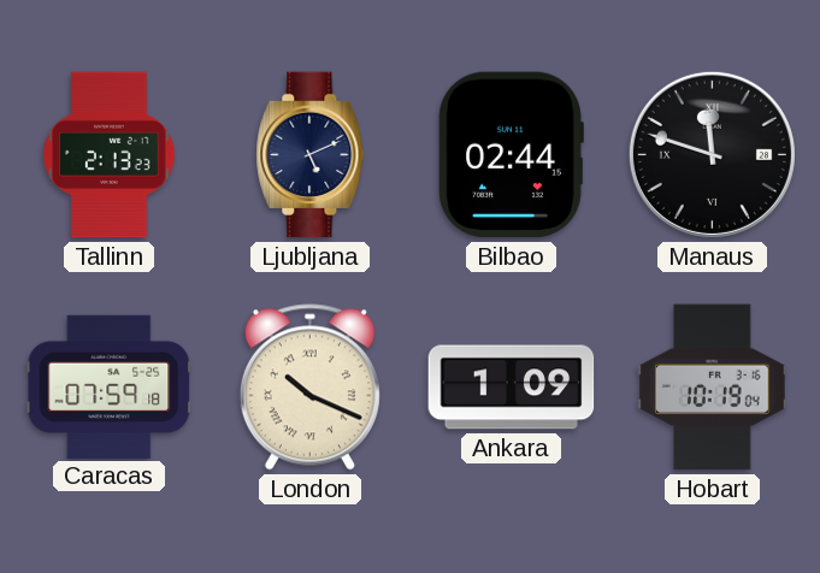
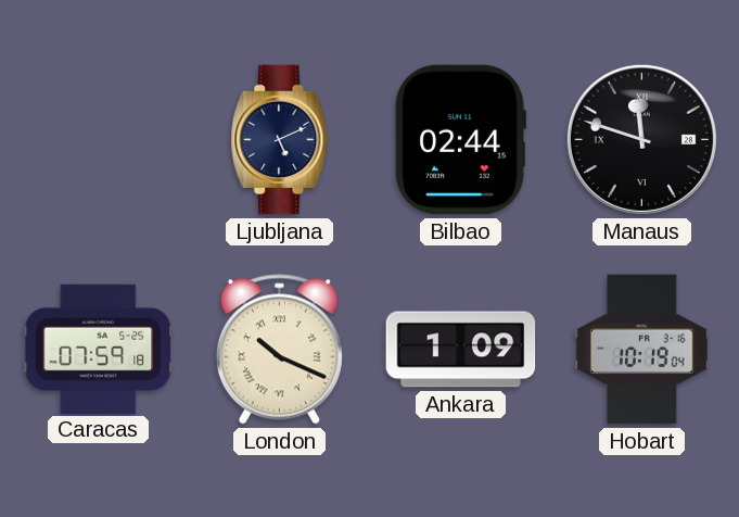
Tallinn: 2:13 -> none
